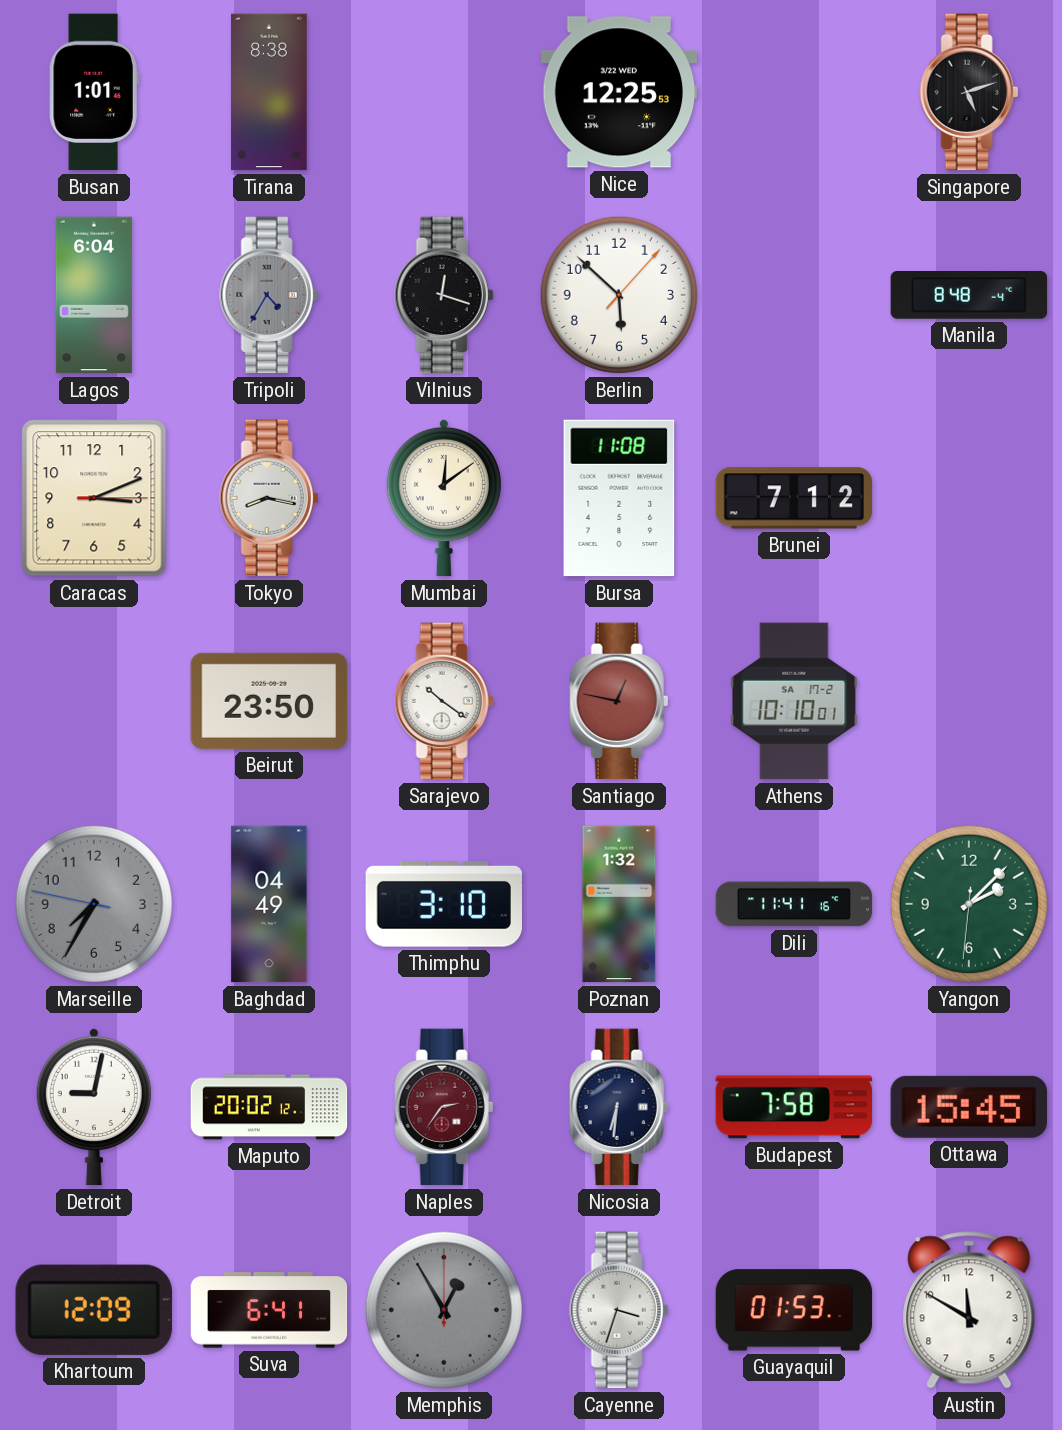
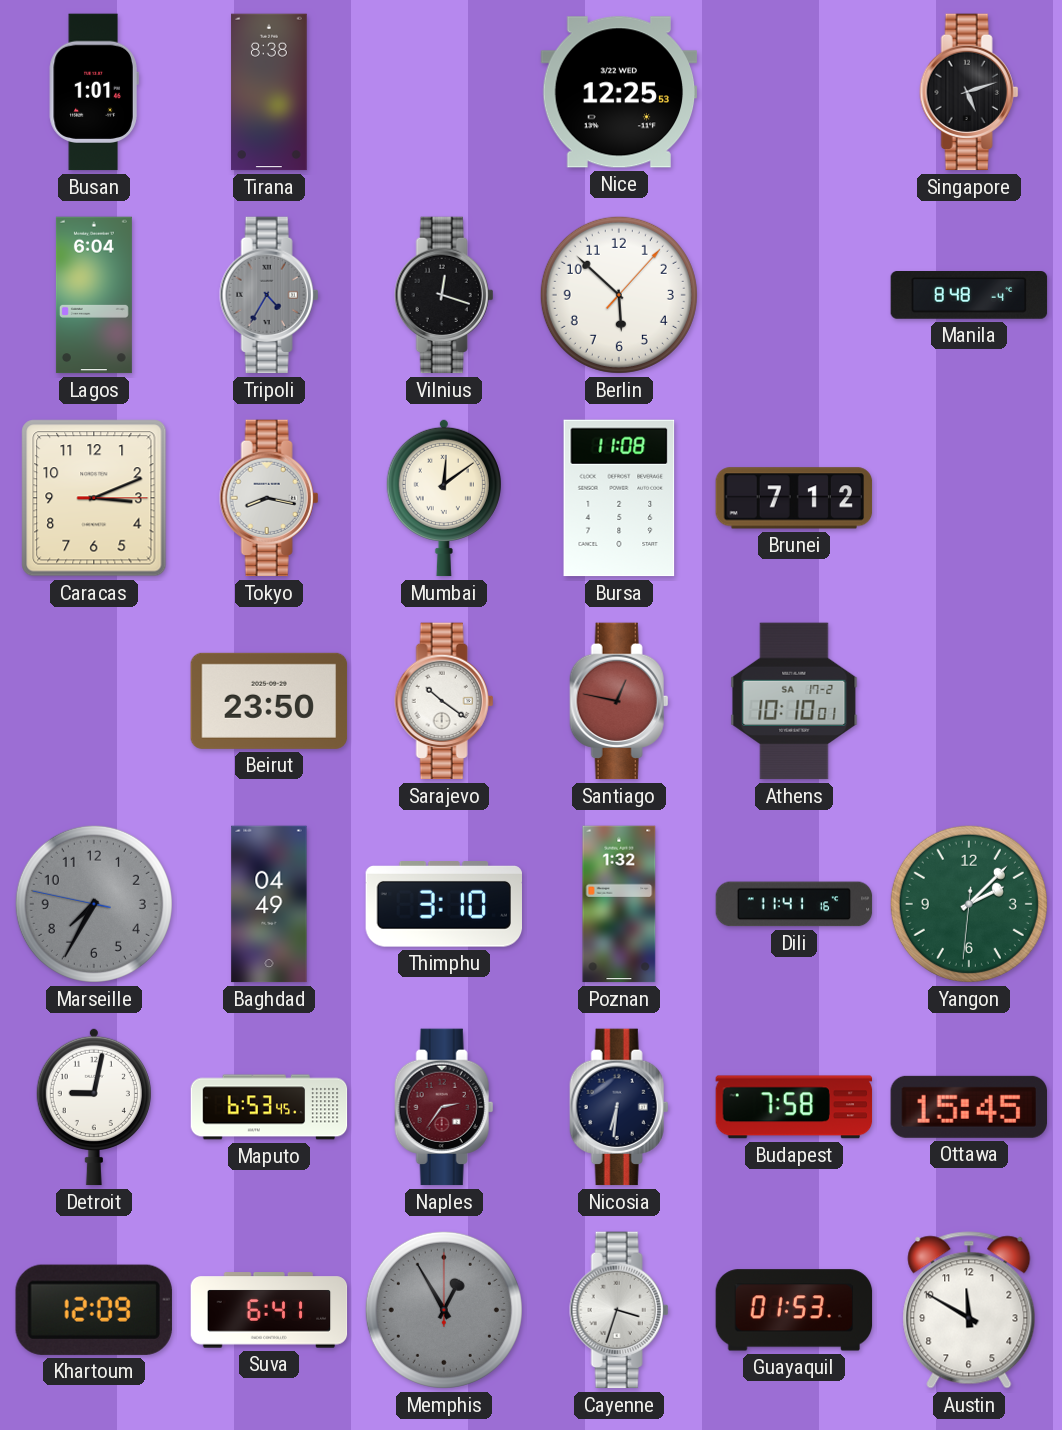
Maputo: 20:02 -> 6:53
